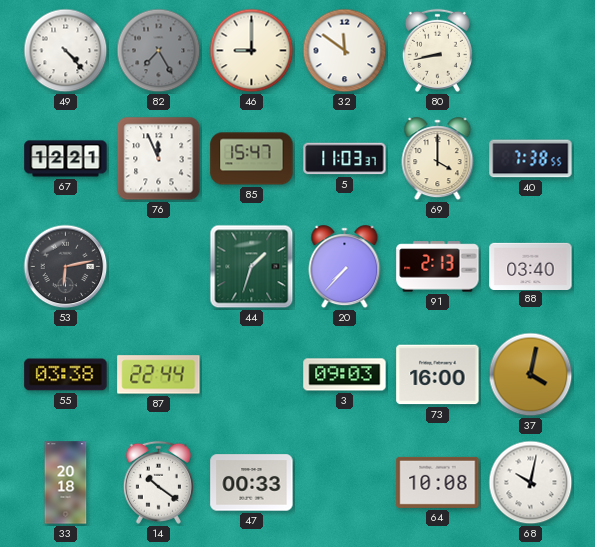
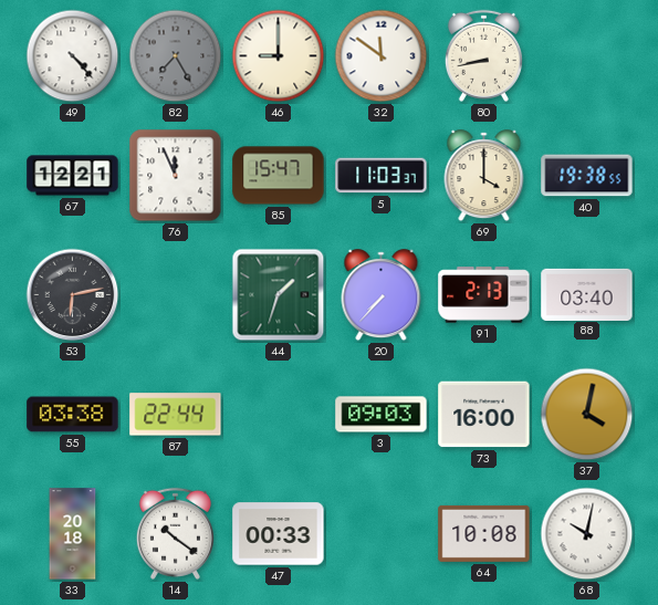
40: 7:38 -> 19:38
